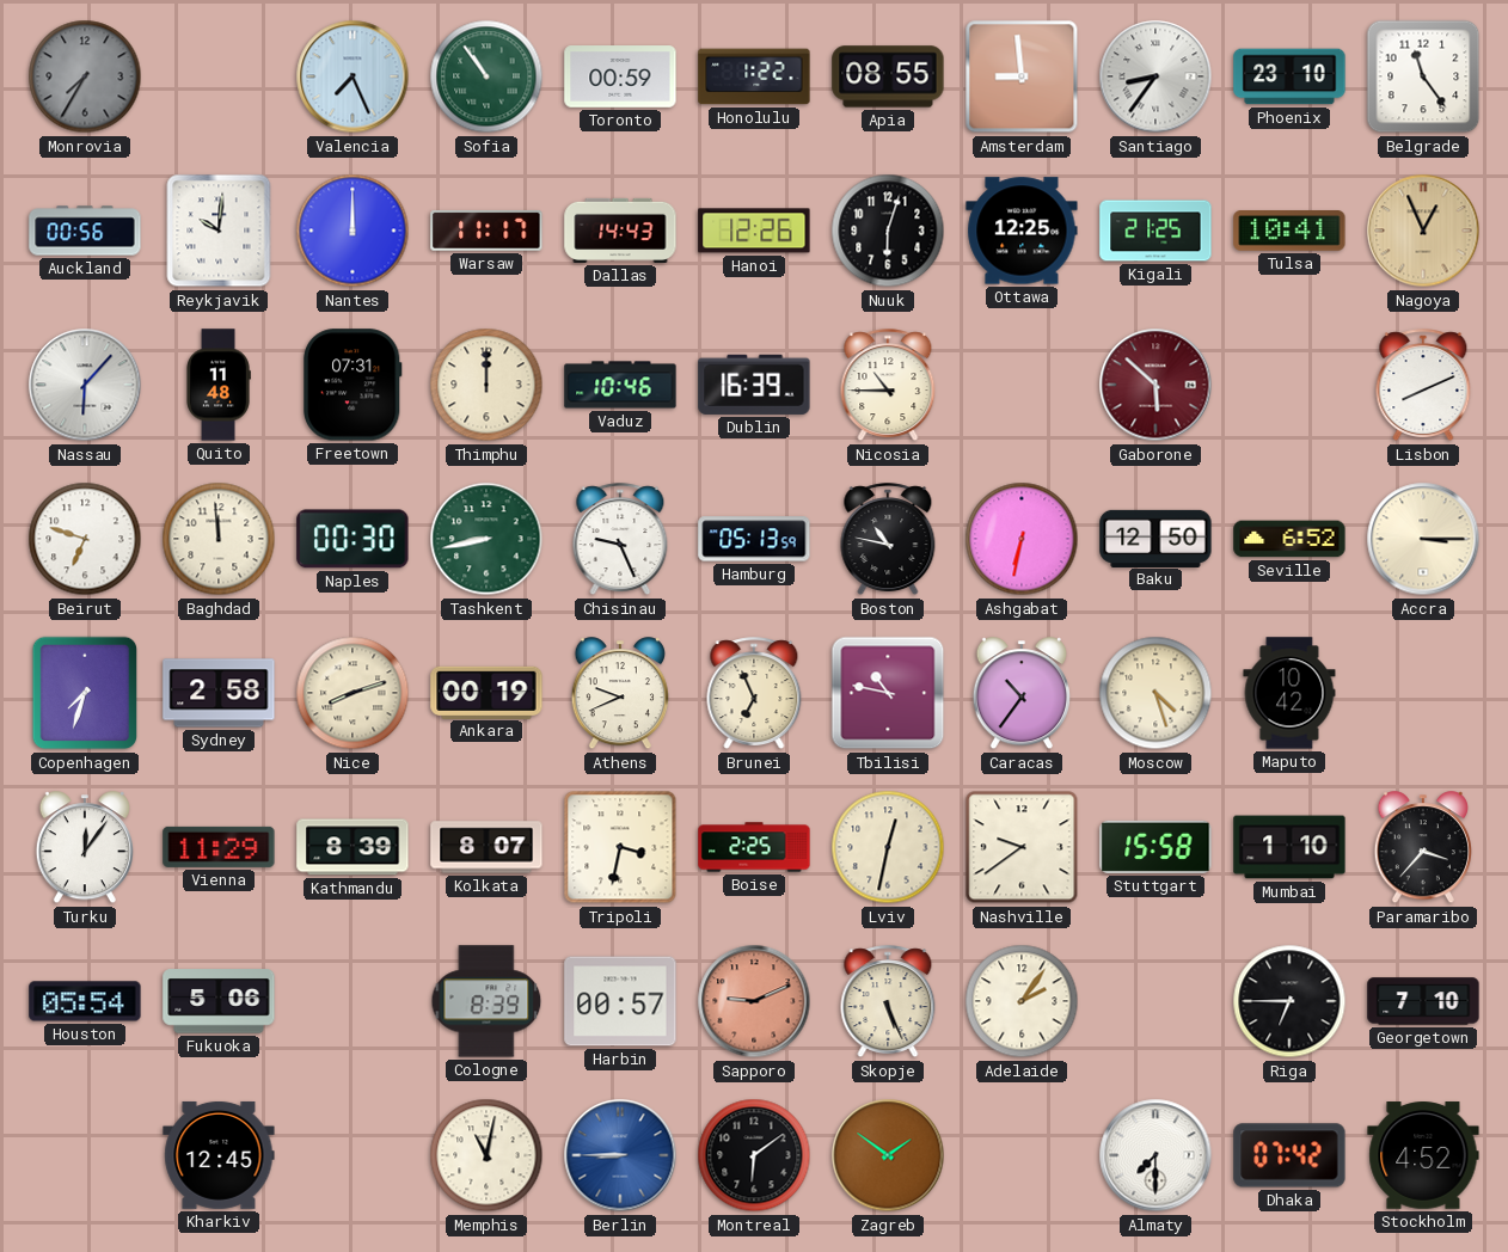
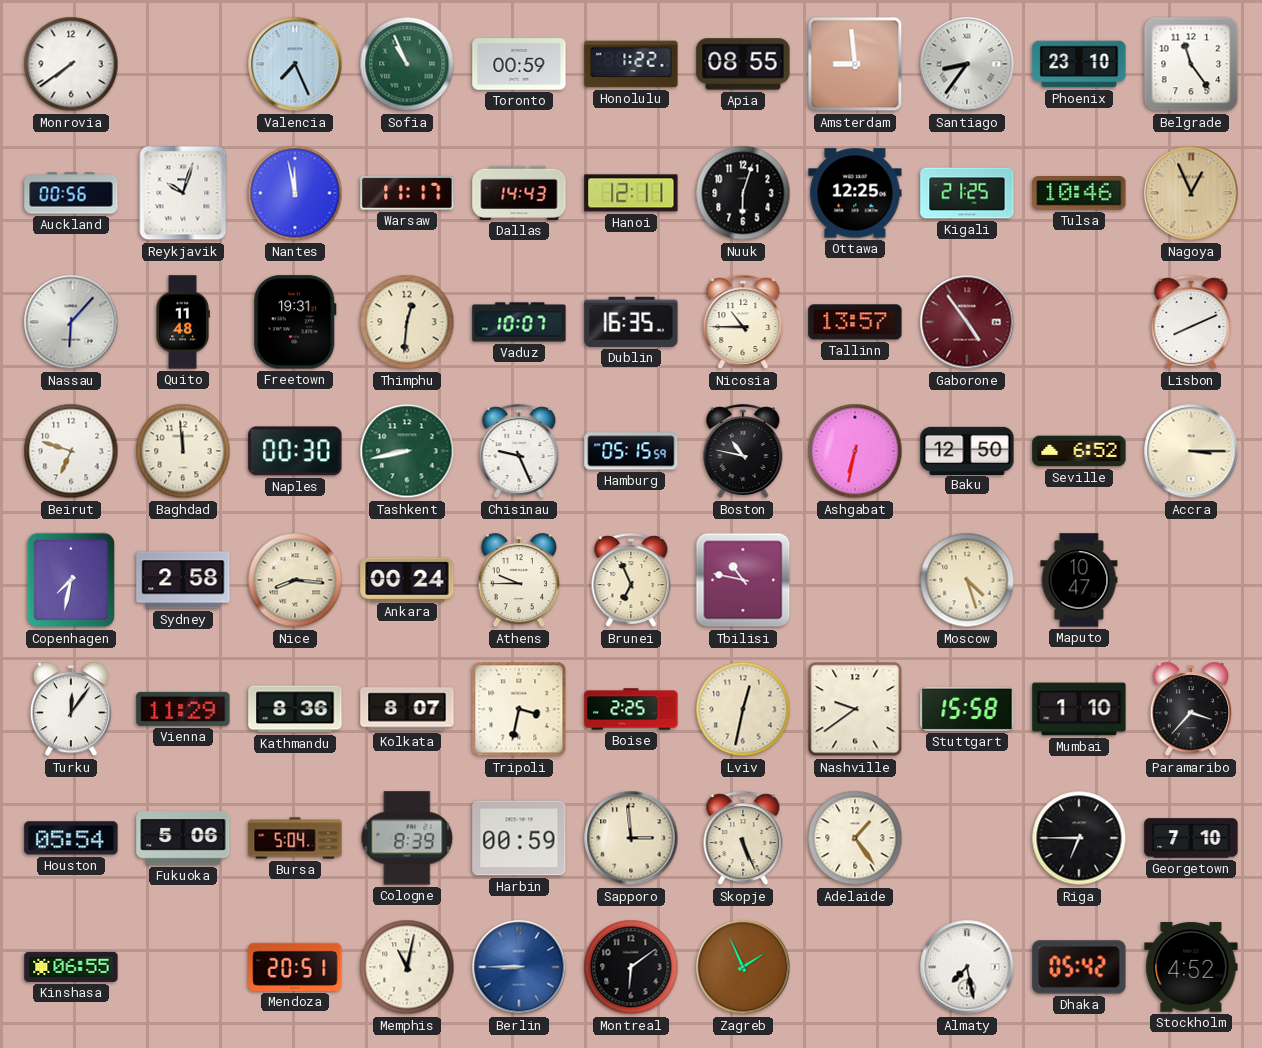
Monrovia: 7:35 -> 7:39
Monrovia dial: grey -> white
Sofia: 10:54 -> 10:56
Reykjavik: 10:01 -> 10:03
Nantes: 12:00 -> 11:58
Hanoi: 12:26 -> 12:11
Tulsa: 10:41 -> 10:46
Freetown: 07:31 -> 19:31
Thimphu: 12:00 -> 12:31
Vaduz: 10:46 -> 10:07
Dublin: 16:39 -> 16:35
Tallinn: none -> 13:57
Gaborone: 5:52 -> 4:54
Hamburg: 05:13 -> 05:15
Copenhagen: 7:33 -> 7:32
Nice: 8:12 -> 8:16
Ankara: 00:19 -> 00:24
Athens: 9:41 -> 9:45
Caracas: 10:36 -> none
Maputo: 10:42 -> 10:47
Kathmandu: 8:39 -> 8:36
Bursa: none -> 5:04
Harbin: 00:57 -> 00:59
Sapporo: 9:11 -> 2:59
Sapporo dial: salmon -> cream
Adelaide: 2:06 -> 1:24
Kinshasa: none -> 06:55
Kharkiv: 12:45 -> none
Mendoza: none -> 20:51
Zagreb: 1:51 -> 1:56
Almaty: 7:30 -> 7:28
Dhaka: 07:42 -> 05:42
